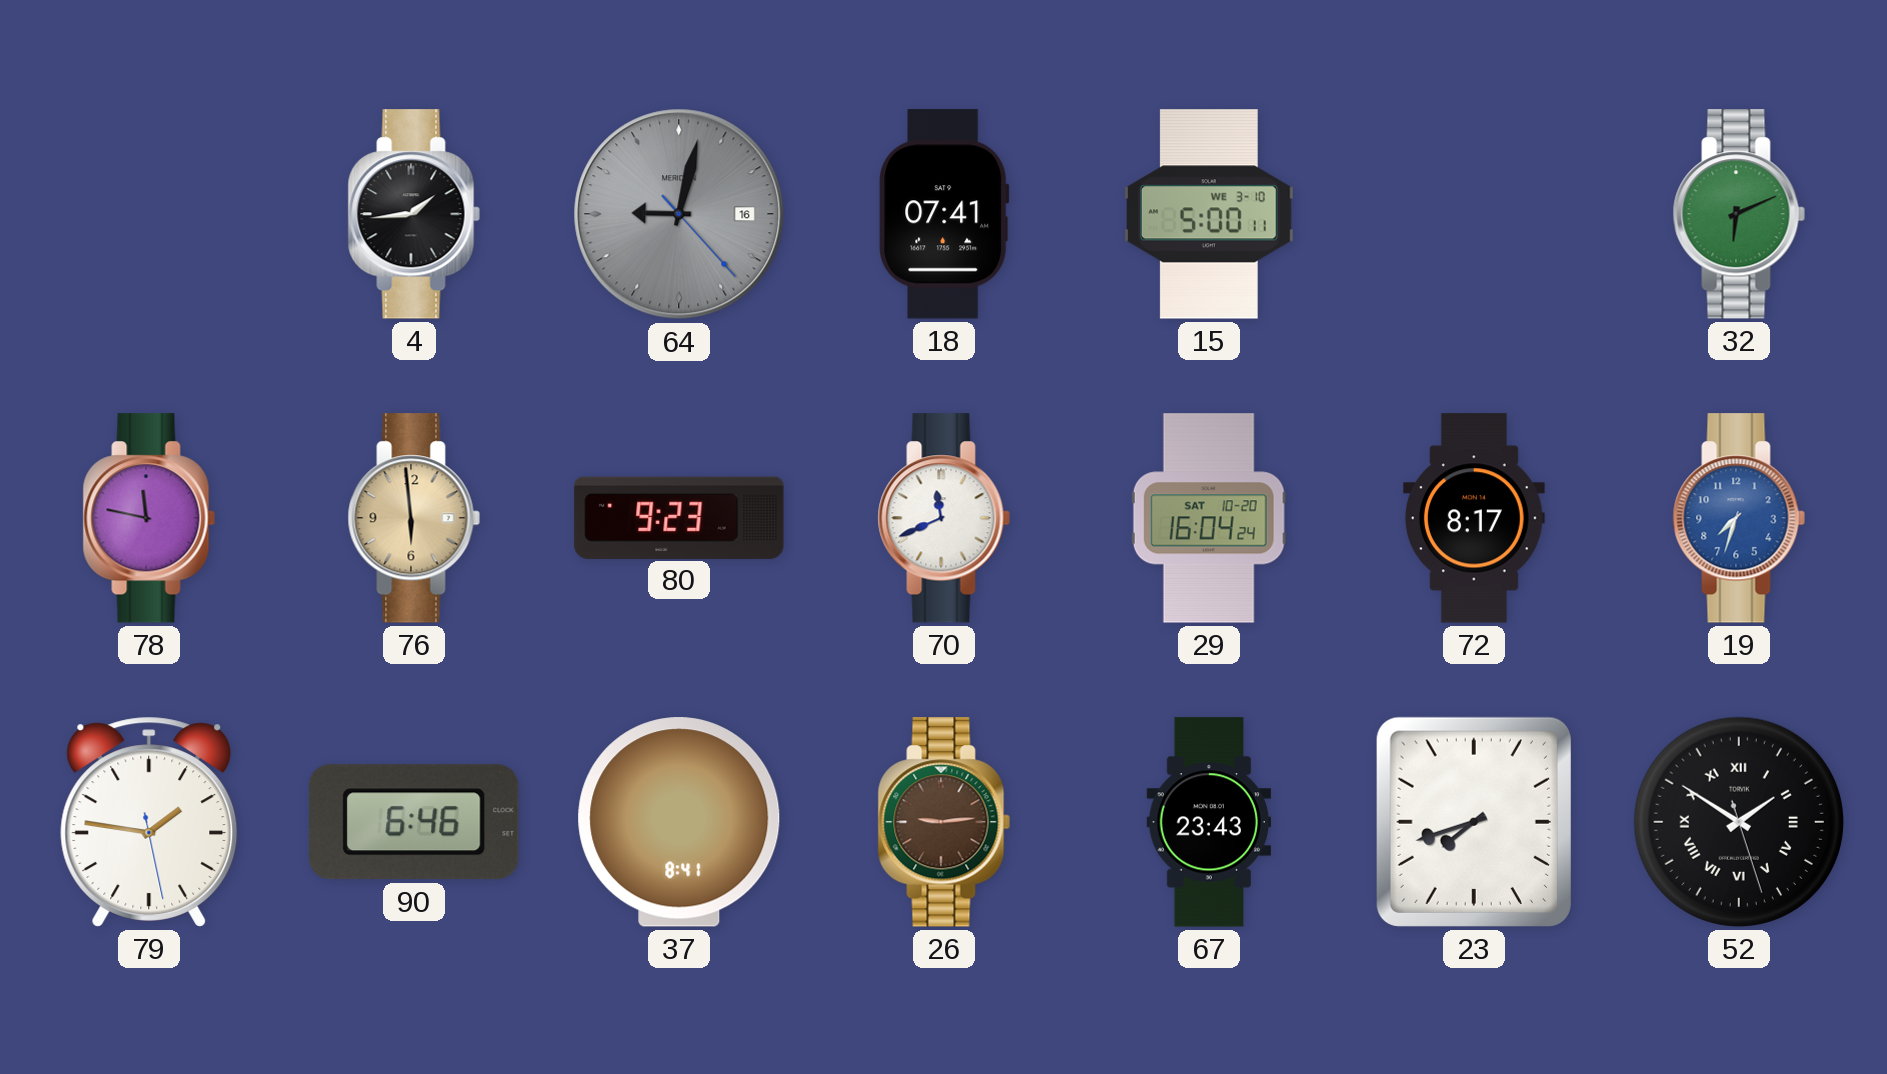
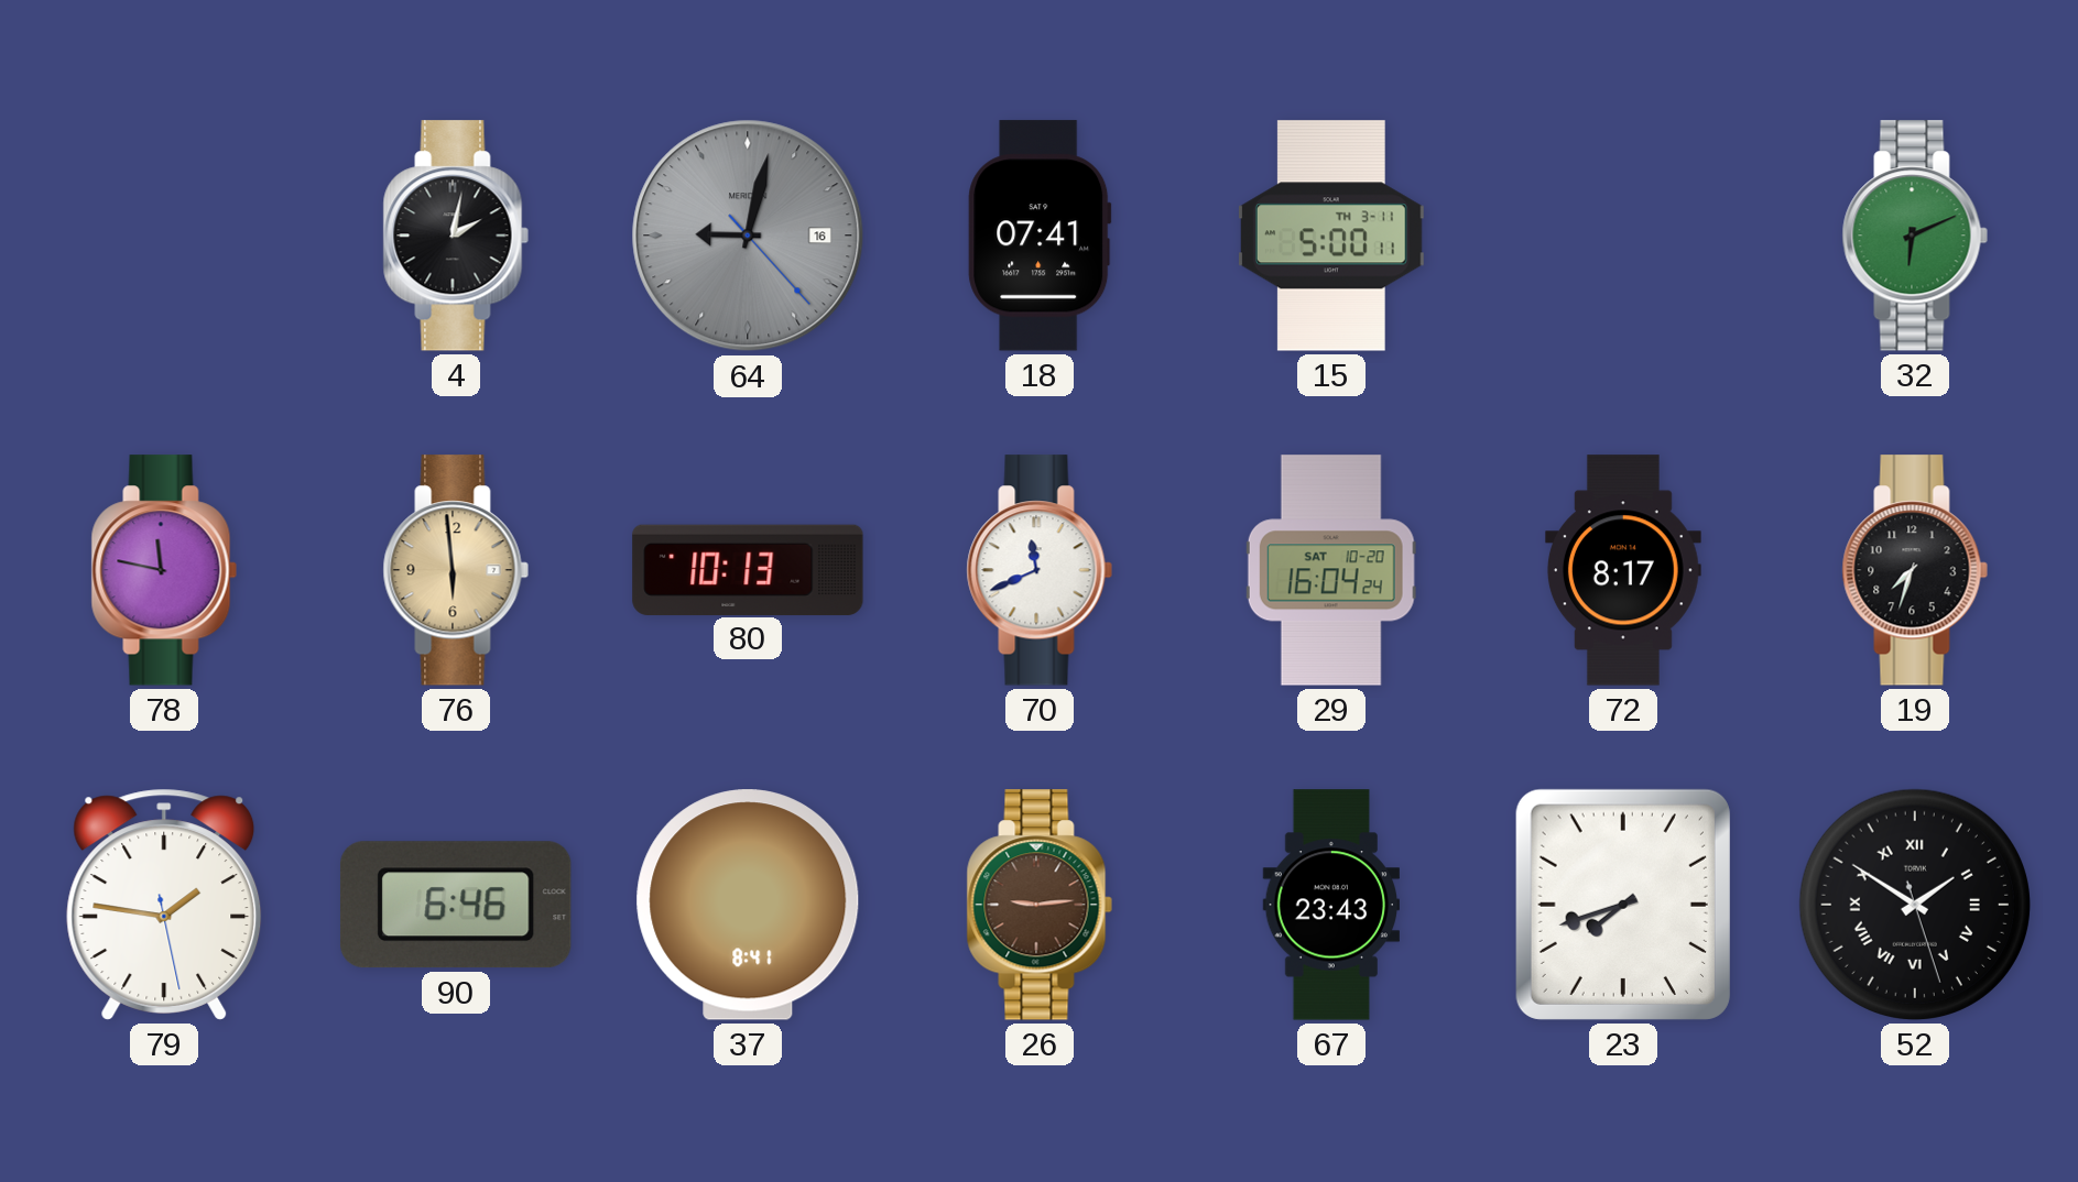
4: 1:44 -> 2:02
15 date: WE 3-10 -> TH 3-11
80: 9:23 -> 10:13
19 dial: blue -> black
